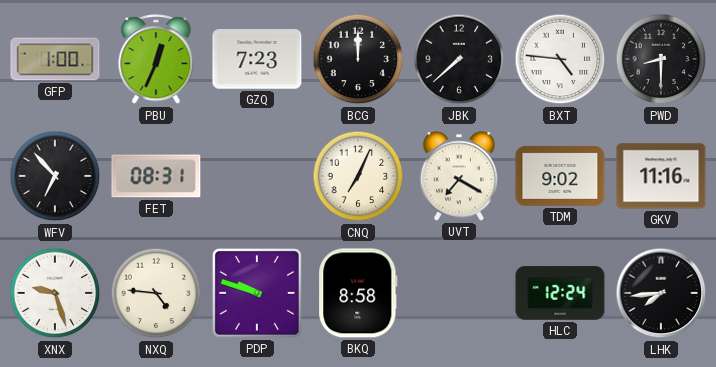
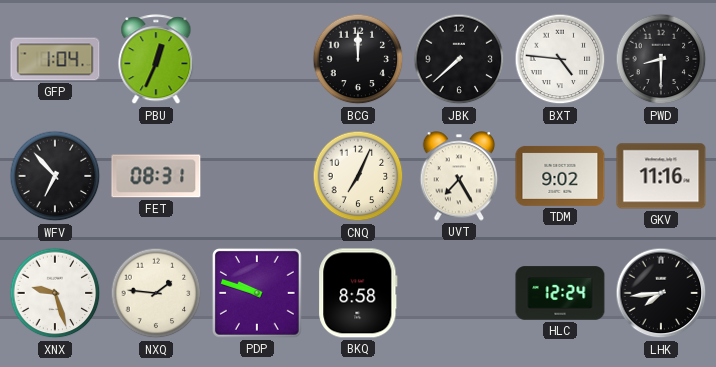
GFP: 1:00 -> 1:04
GZQ: 7:23 -> none
UVT: 7:20 -> 7:25
NXQ: 4:46 -> 1:46
